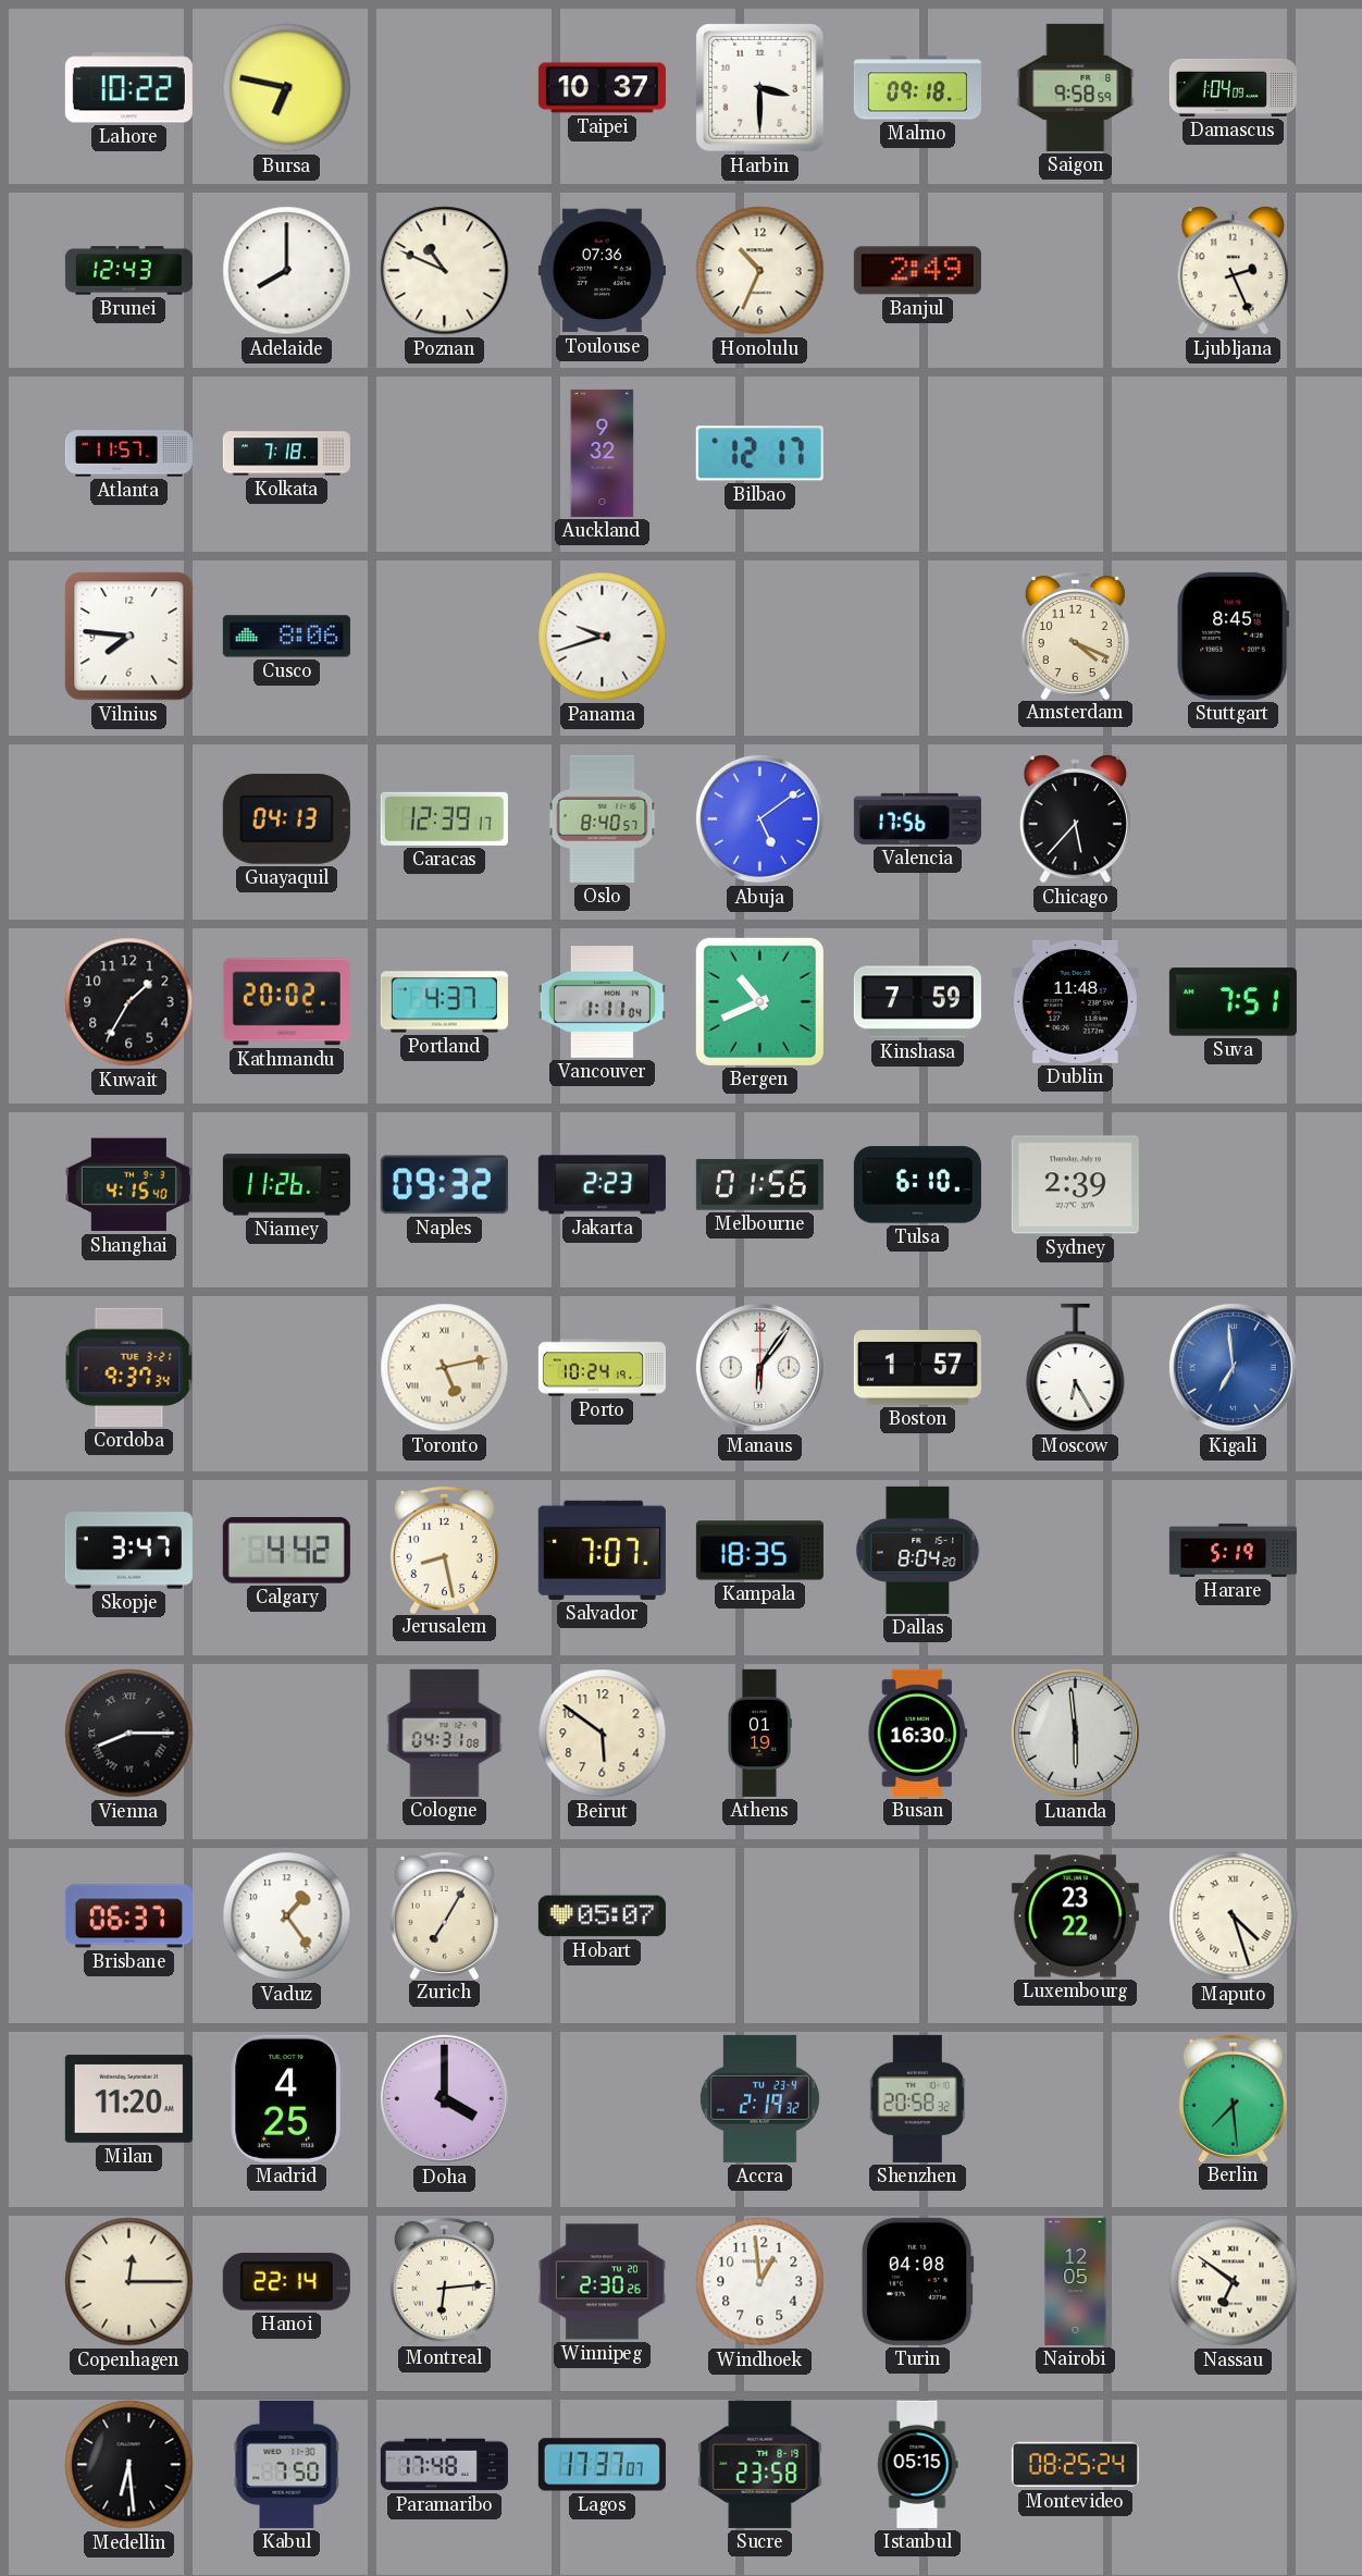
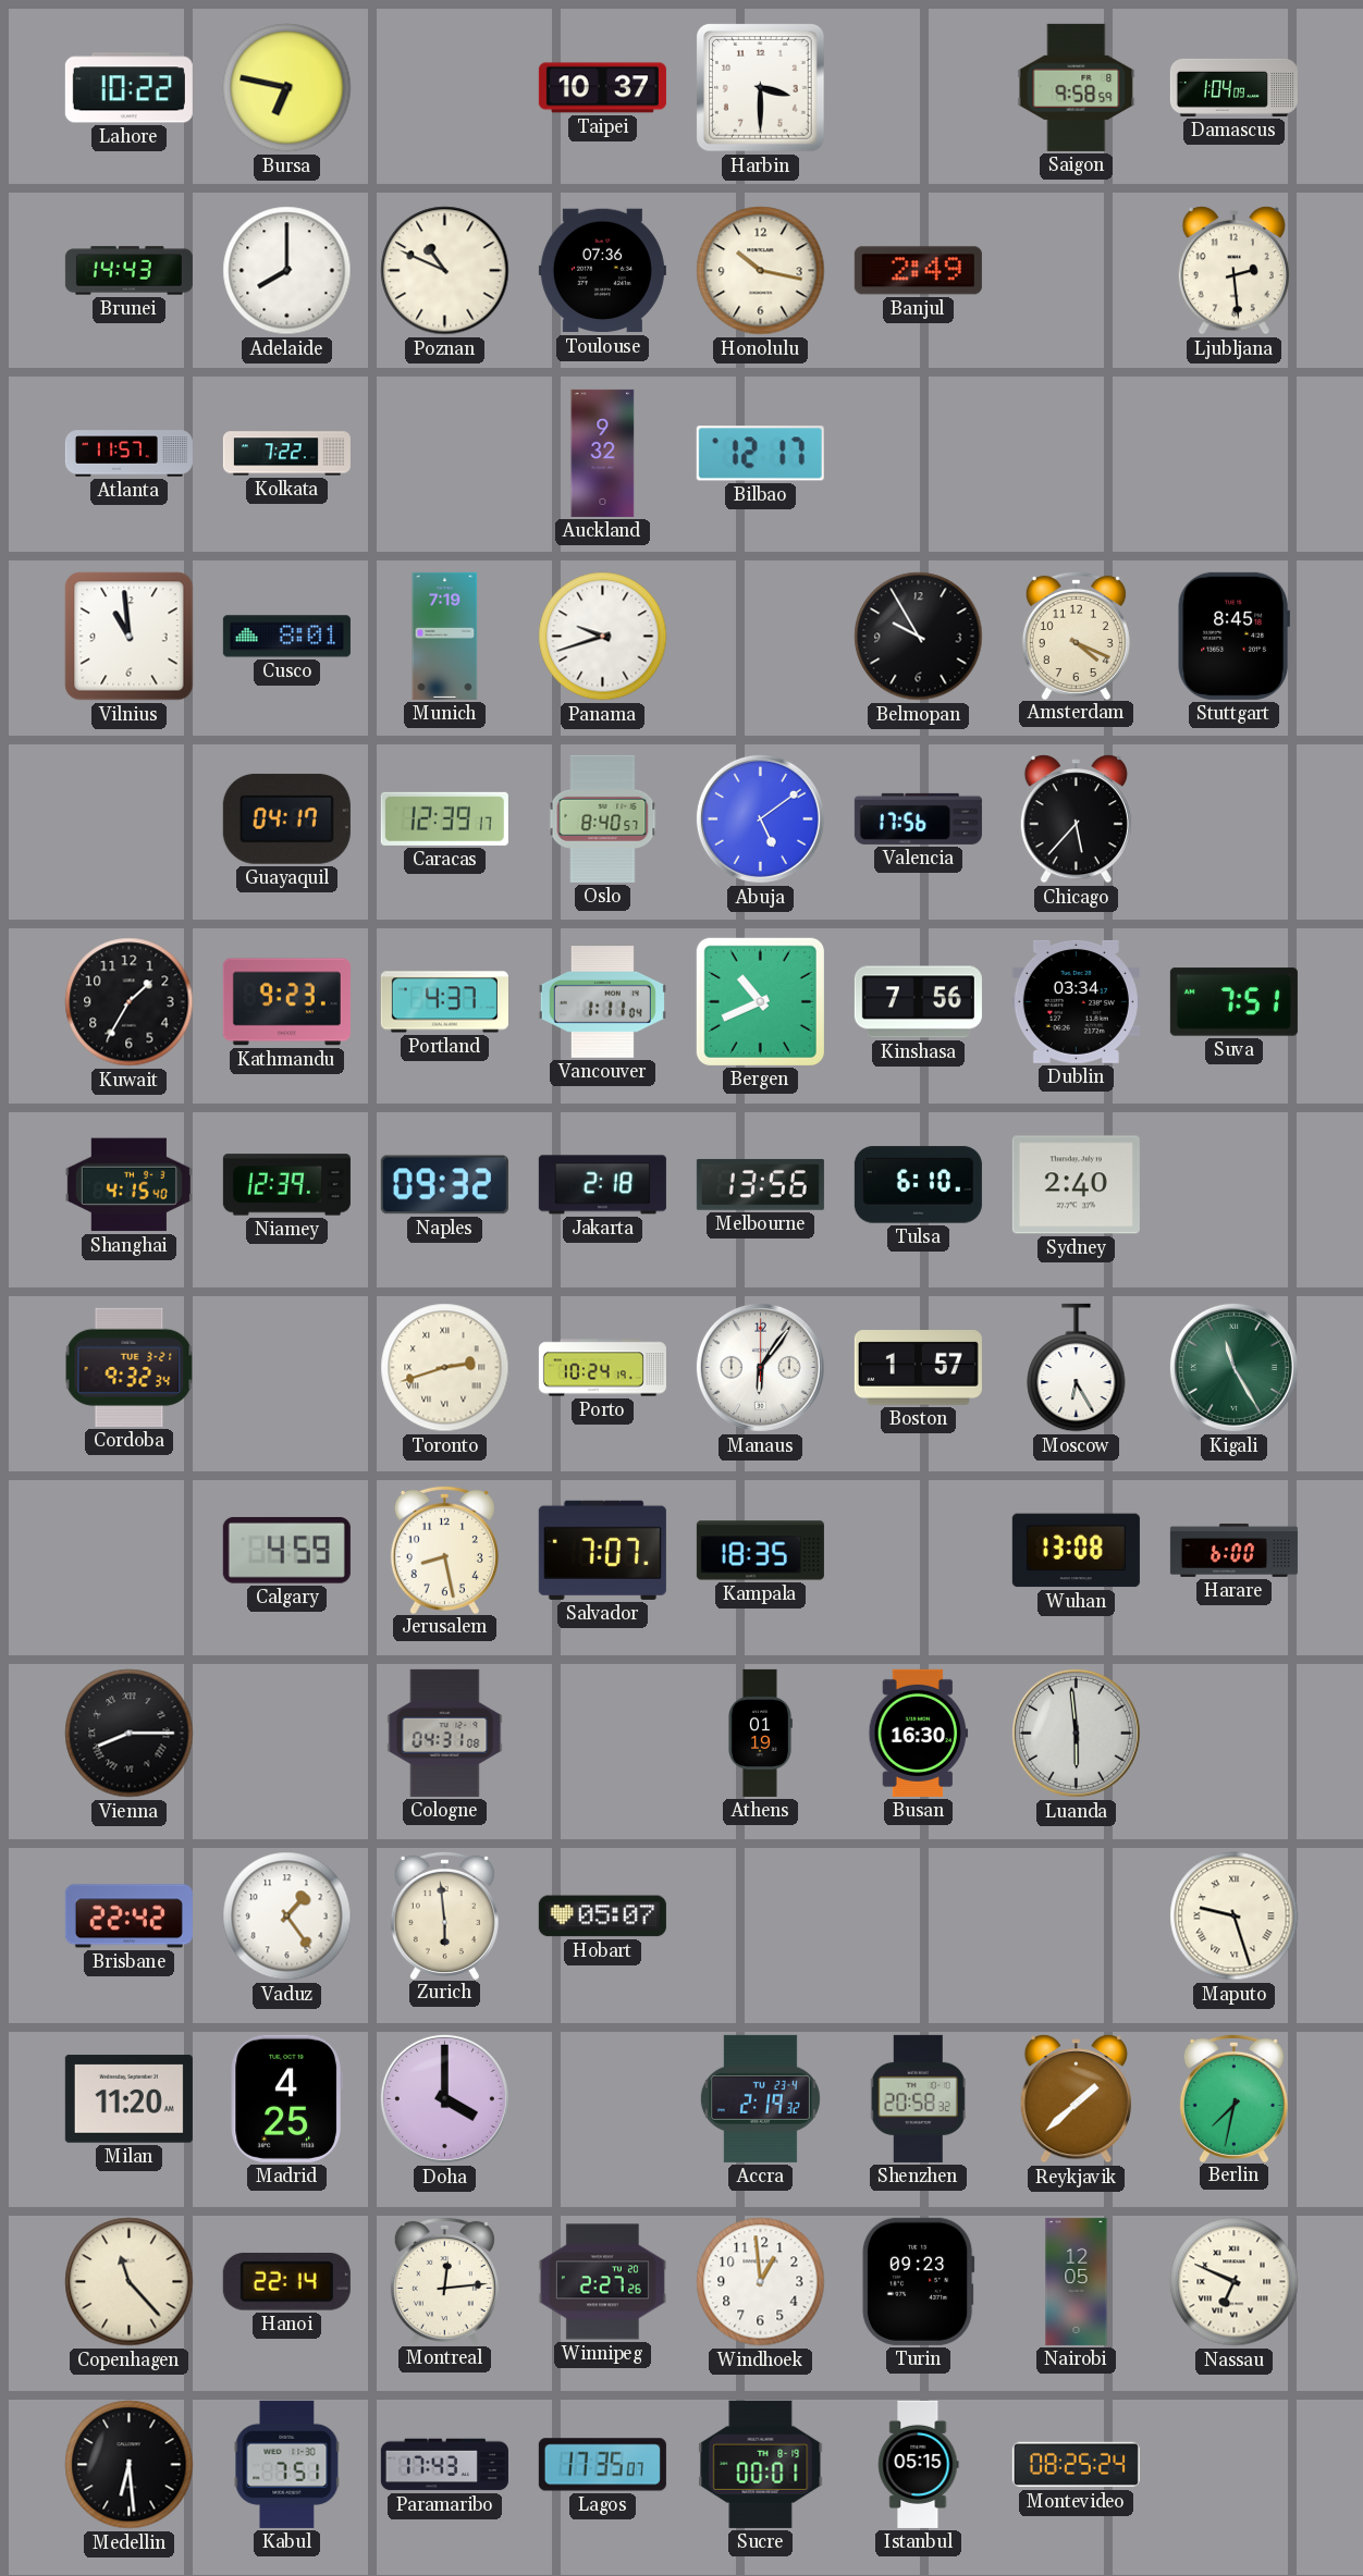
Malmo: 09:18 -> none
Brunei: 12:43 -> 14:43
Honolulu: 10:34 -> 10:17
Ljubljana: 2:26 -> 2:29
Kolkata: 7:18 -> 7:22
Vilnius: 7:46 -> 10:59
Cusco: 8:06 -> 8:01
Munich: none -> 7:19
Belmopan: none -> 9:55
Guayaquil: 04:13 -> 04:17
Kathmandu: 20:02 -> 9:23
Kinshasa: 7:59 -> 7:56
Dublin: 11:48 -> 03:34
Niamey: 11:26 -> 12:39
Jakarta: 2:23 -> 2:18
Melbourne: 01:56 -> 13:56
Sydney: 2:39 -> 2:40
Cordoba: 9:37 -> 9:32
Toronto: 5:13 -> 2:42
Kigali: 6:59 -> 11:25
Kigali dial: blue -> green
Skopje: 3:47 -> none
Calgary: 4:42 -> 4:59
Dallas: 8:04 -> none
Wuhan: none -> 13:08
Harare: 5:19 -> 6:00
Beirut: 5:51 -> none
Brisbane: 06:37 -> 22:42
Zurich: 7:05 -> 5:59
Luxembourg: 23:22 -> none
Maputo: 4:27 -> 9:27
Reykjavik: none -> 1:38
Berlin: 7:29 -> 7:32
Copenhagen: 12:15 -> 11:23
Montreal: 6:14 -> 12:14
Winnipeg: 2:30 -> 2:27
Turin: 04:08 -> 09:23
Nassau: 6:51 -> 6:49
Kabul: 7:50 -> 7:51
Paramaribo: 17:48 -> 17:43
Lagos: 17:37 -> 17:35
Sucre: 23:58 -> 00:01
